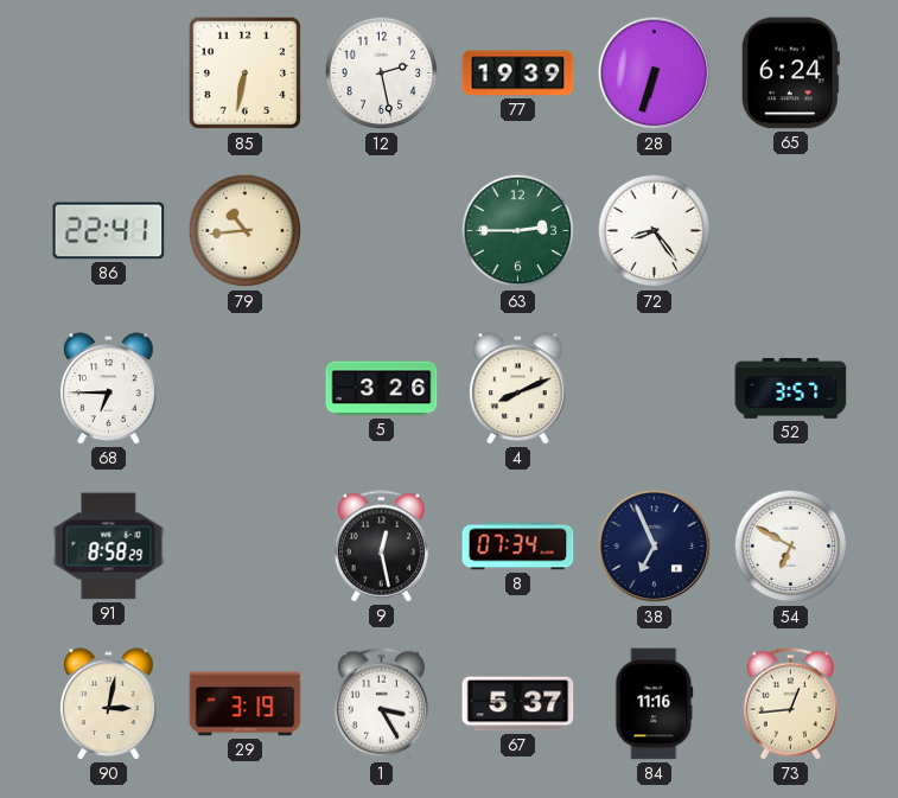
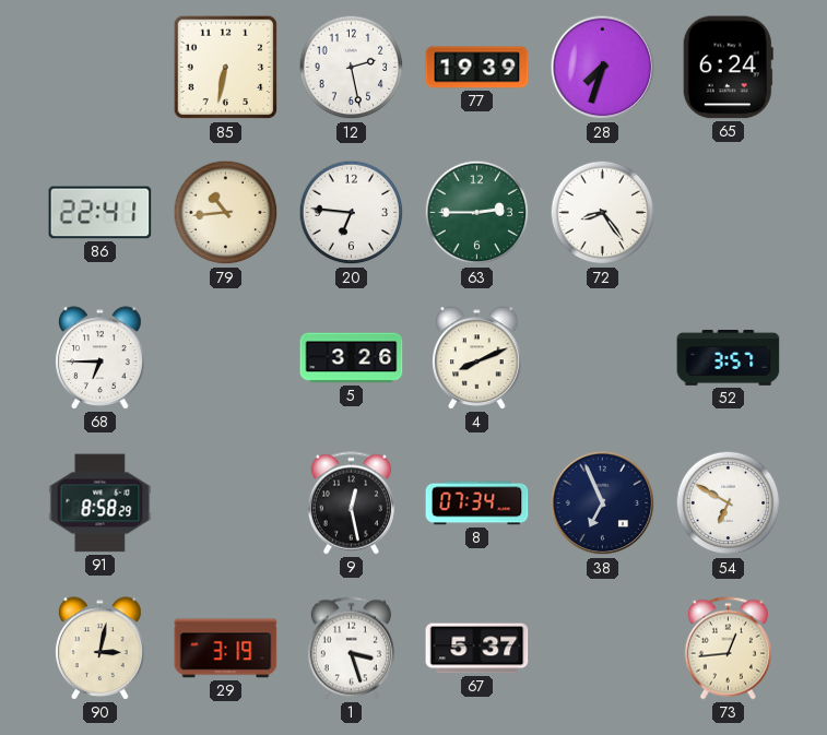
28: 6:33 -> 7:33
20: none -> 6:46
1: 3:25 -> 3:27
84: 11:16 -> none
